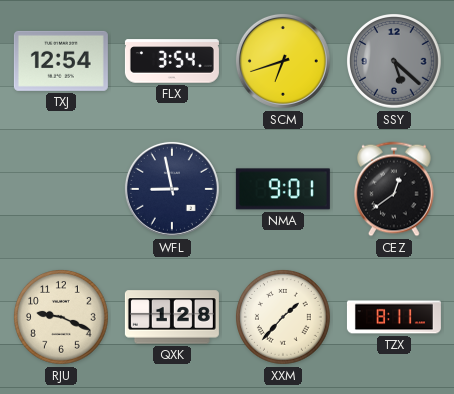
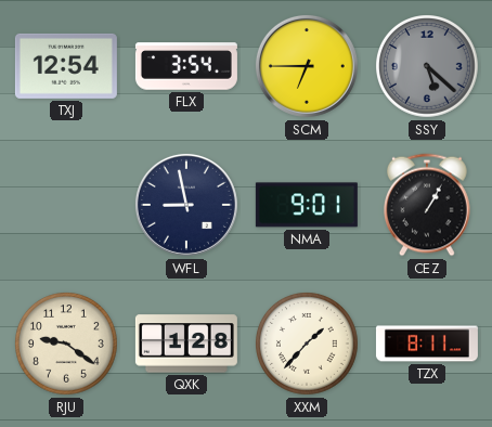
SCM: 6:42 -> 6:45
CEZ: 12:39 -> 1:05
RJU: 9:19 -> 9:21
